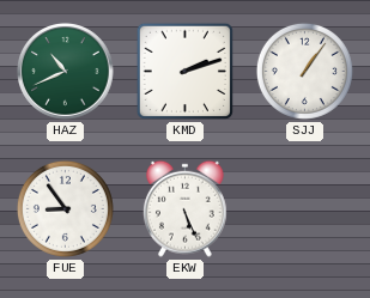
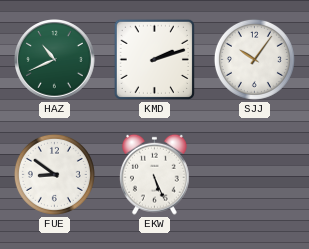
SJJ: 1:06 -> 10:06
FUE: 8:54 -> 8:51
